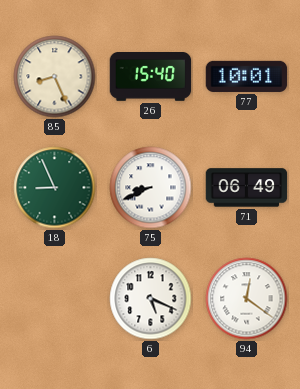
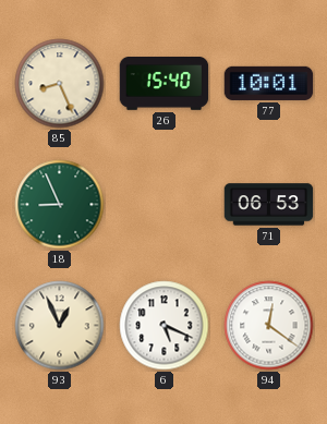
75: 8:41 -> none
71: 06:49 -> 06:53
93: none -> 12:56
